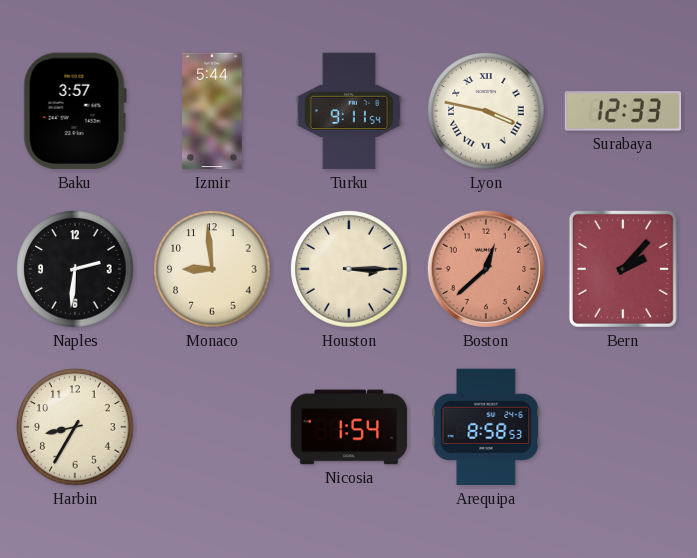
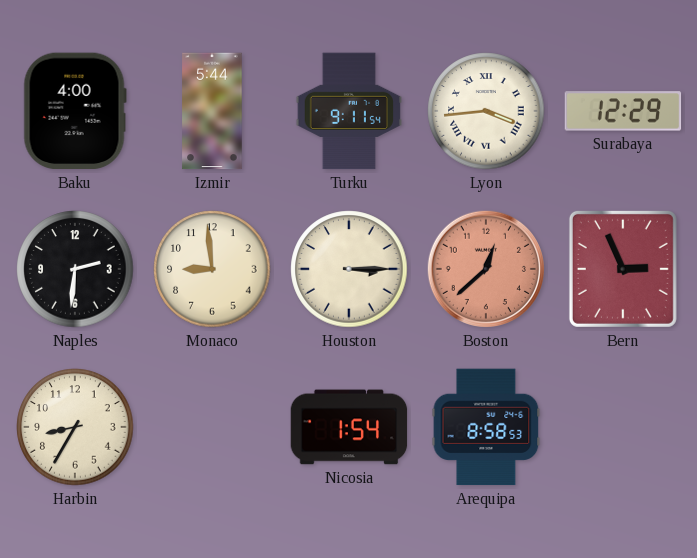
Baku: 3:57 -> 4:00
Lyon: 3:47 -> 3:44
Surabaya: 12:33 -> 12:29
Bern: 2:07 -> 2:56
